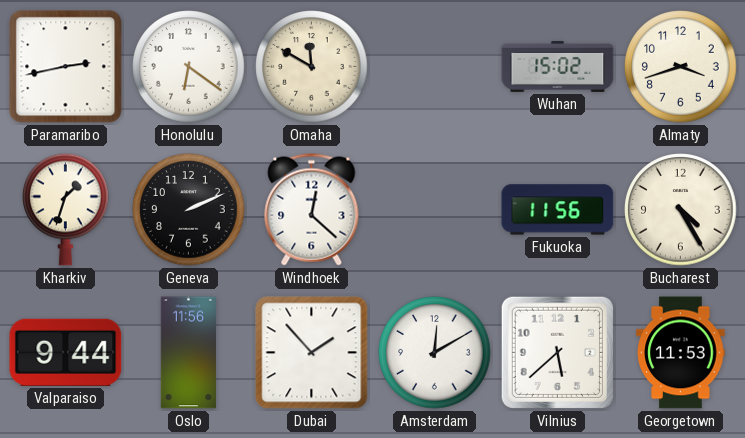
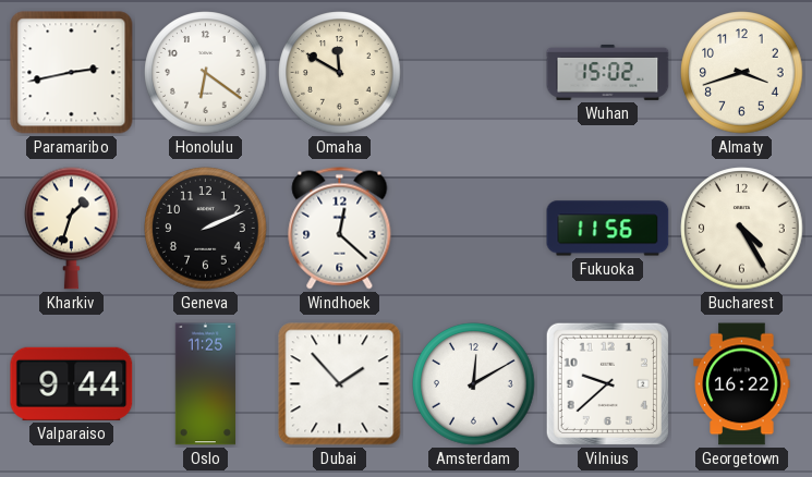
Oslo: 11:56 -> 11:25
Vilnius: 5:38 -> 9:38
Georgetown: 11:53 -> 16:22
